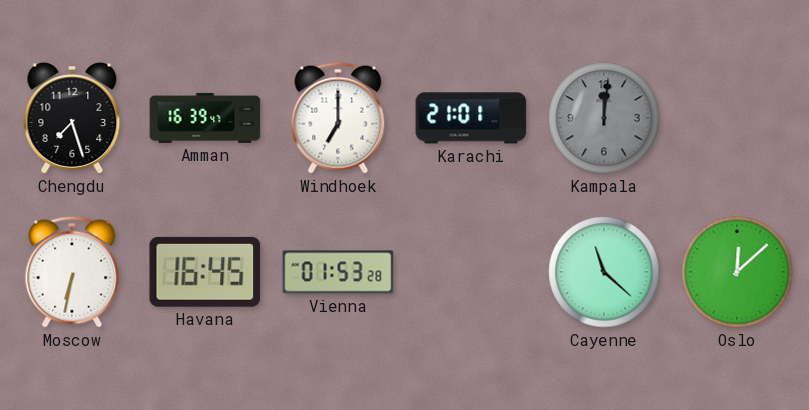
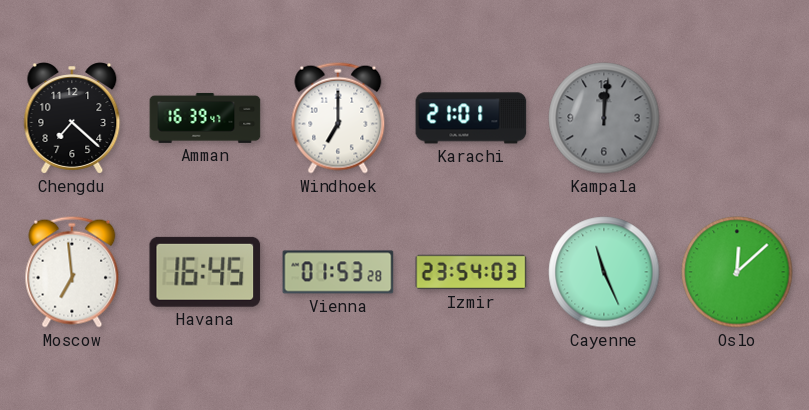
Chengdu: 7:27 -> 7:22
Moscow: 6:32 -> 6:59
Izmir: none -> 23:54
Cayenne: 11:22 -> 11:26
